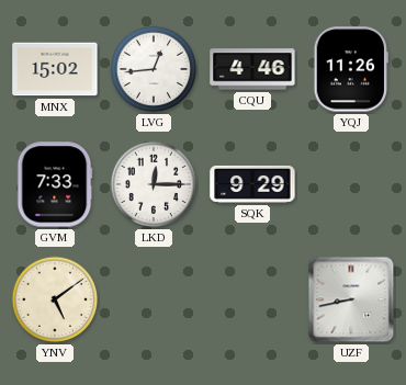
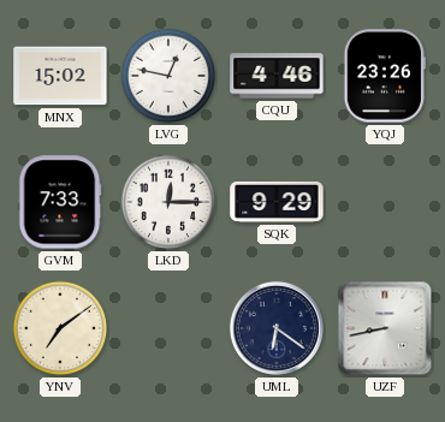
LVG: 12:44 -> 12:47
YQJ: 11:26 -> 23:26
YNV: 5:09 -> 7:09
UML: none -> 6:21
